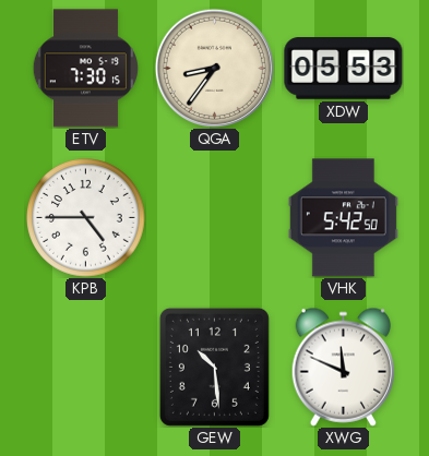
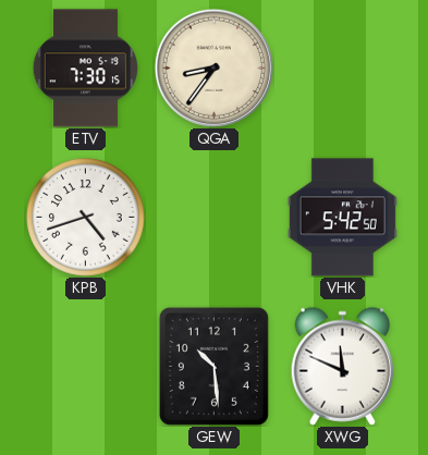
XDW: 05:53 -> none
KPB: 4:45 -> 4:42
